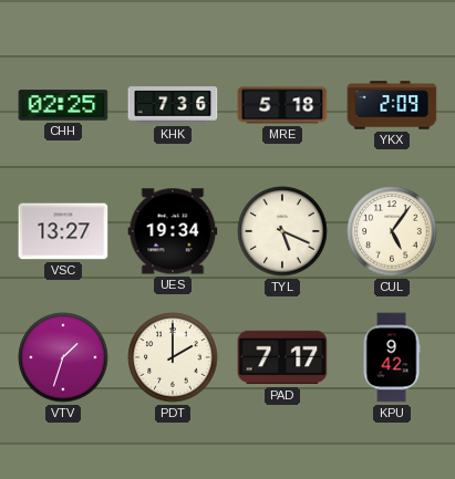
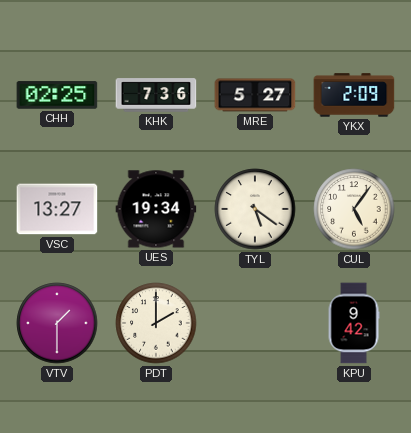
MRE: 5:18 -> 5:27
TYL: 5:19 -> 5:21
VTV: 1:33 -> 1:30
PAD: 7:17 -> none
